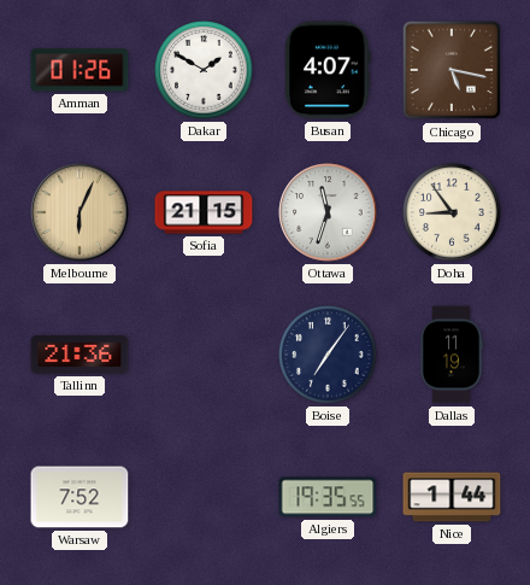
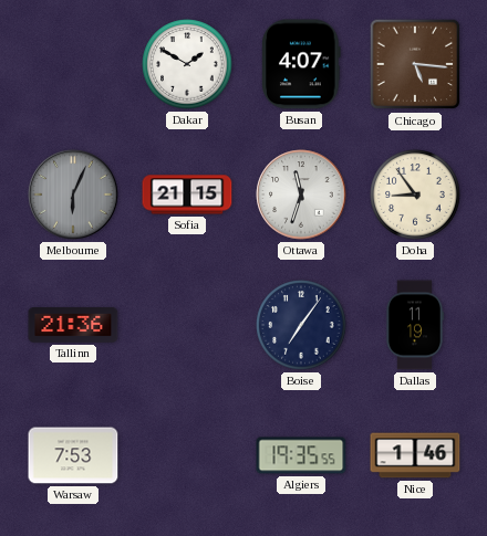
Amman: 01:26 -> none
Chicago: 5:17 -> 5:16
Melbourne dial: champagne -> grey
Warsaw: 7:52 -> 7:53
Nice: 1:44 -> 1:46
